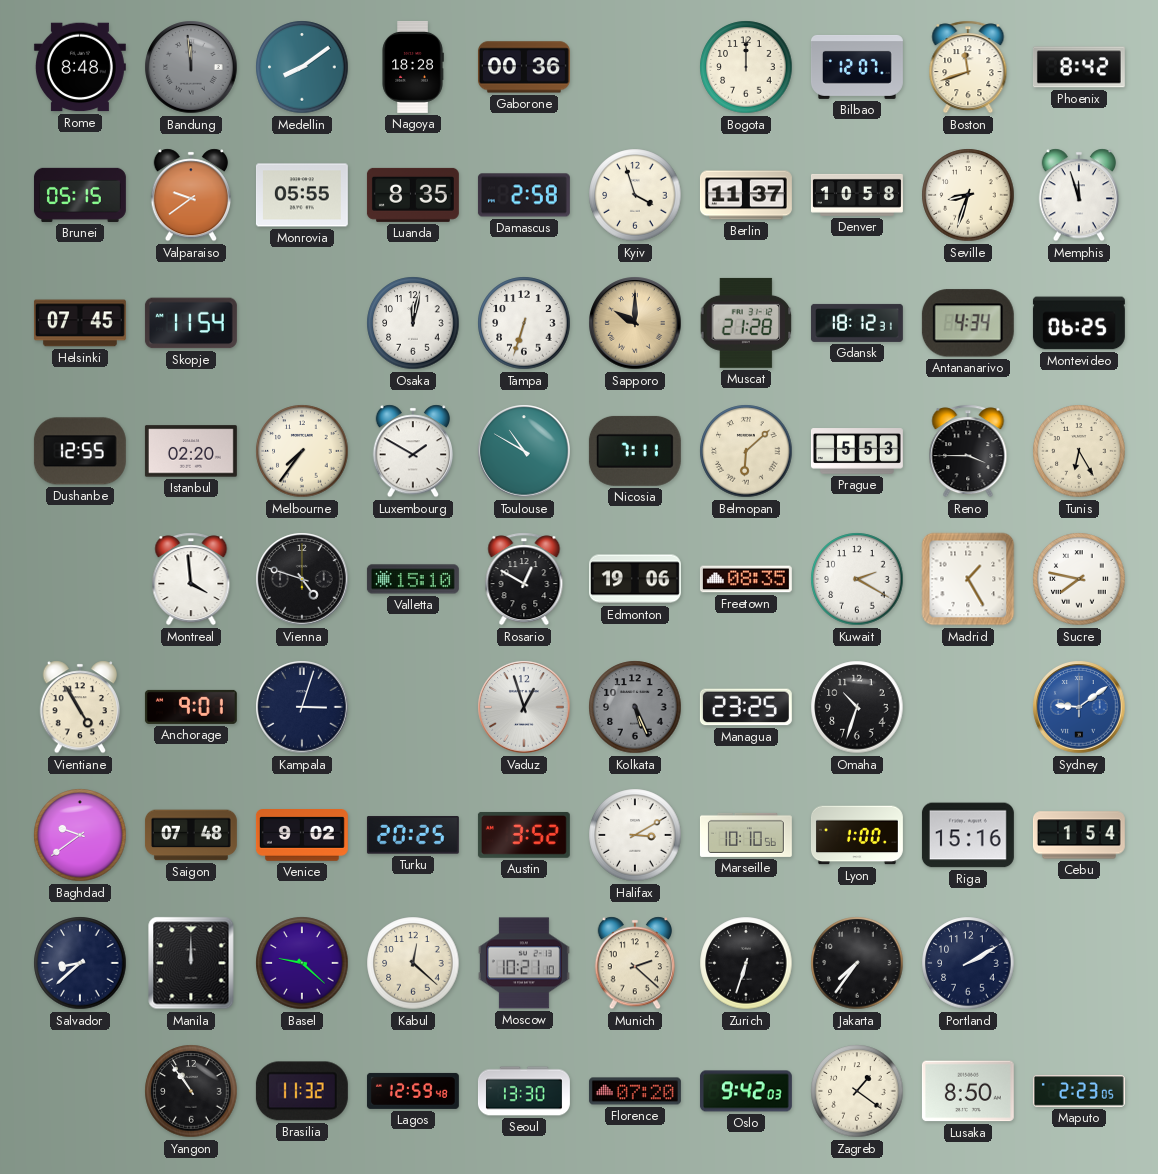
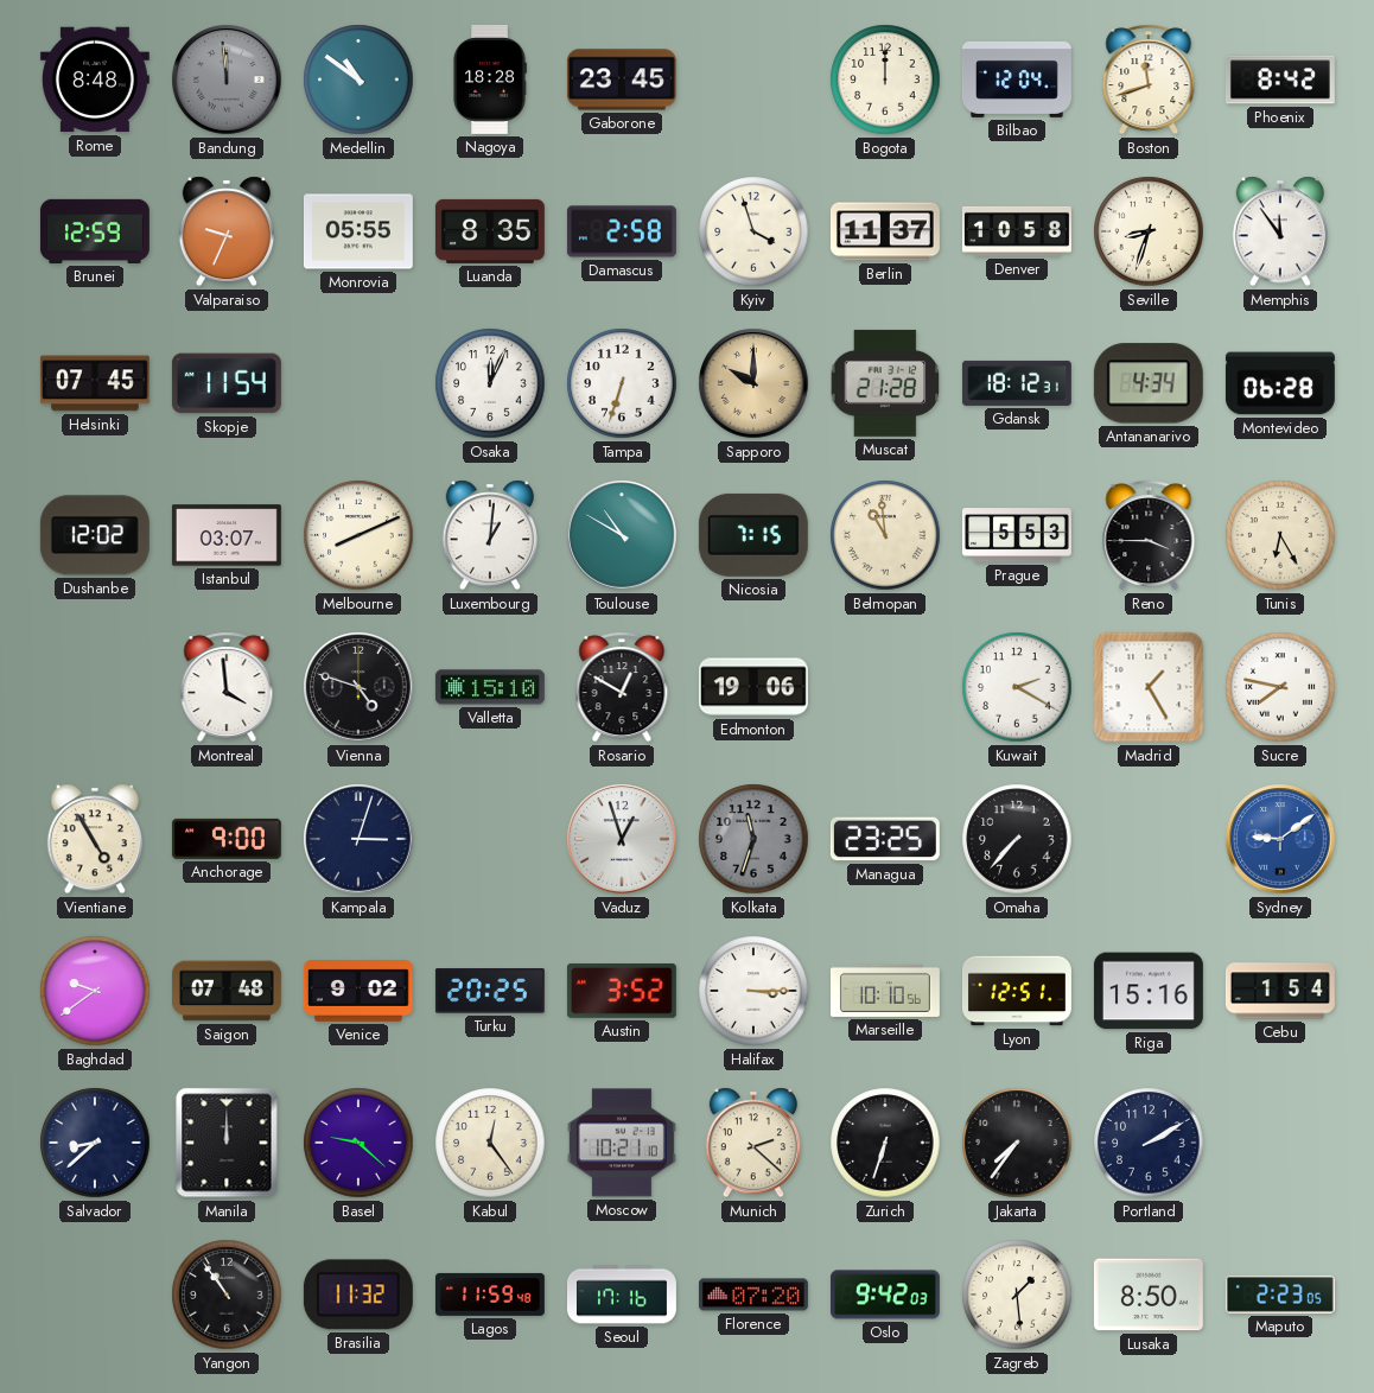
Medellin: 8:09 -> 10:51
Gaborone: 00:36 -> 23:45
Bilbao: 12:07 -> 12:04
Brunei: 05:15 -> 12:59
Valparaiso: 9:39 -> 9:34
Memphis: 11:57 -> 11:54
Osaka: 12:02 -> 12:04
Montevideo: 06:25 -> 06:28
Dushanbe: 12:55 -> 12:02
Istanbul: 02:20 -> 03:07
Melbourne: 7:36 -> 8:11
Luxembourg: 1:50 -> 1:01
Nicosia: 7:11 -> 7:15
Belmopan: 6:08 -> 10:59
Freetown: 08:35 -> none
Anchorage: 9:01 -> 9:00
Kolkata: 5:26 -> 11:33
Omaha: 10:33 -> 7:37
Halifax: 3:10 -> 3:15
Lyon: 1:00 -> 12:51
Kabul: 12:22 -> 12:24
Lagos: 12:59 -> 11:59
Seoul: 13:30 -> 17:16
Zagreb: 1:21 -> 1:29
